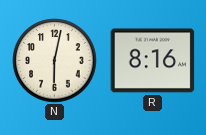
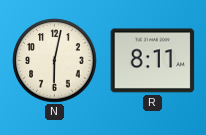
R: 8:16 -> 8:11
